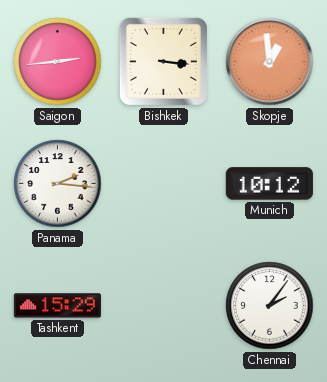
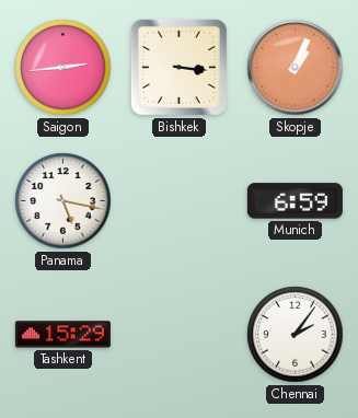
Skopje: 12:59 -> 1:04
Panama: 2:16 -> 5:17
Munich: 10:12 -> 6:59
